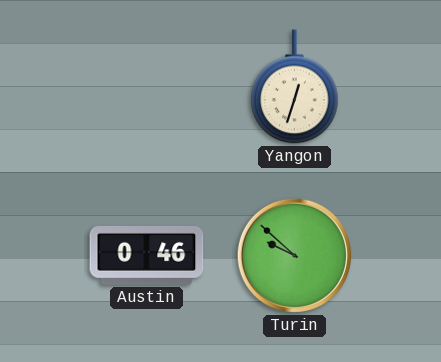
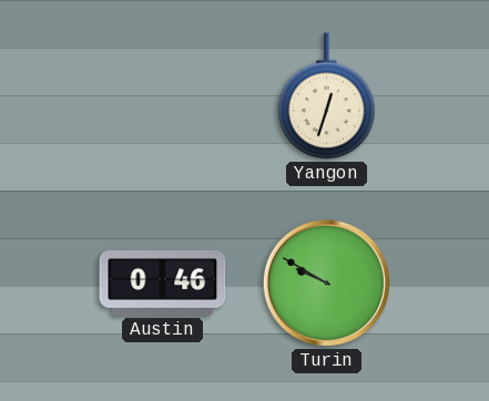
Turin: 9:52 -> 9:50
